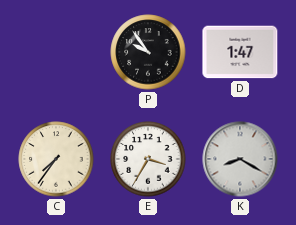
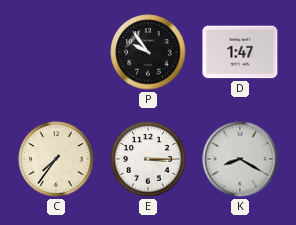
E: 3:35 -> 3:15
